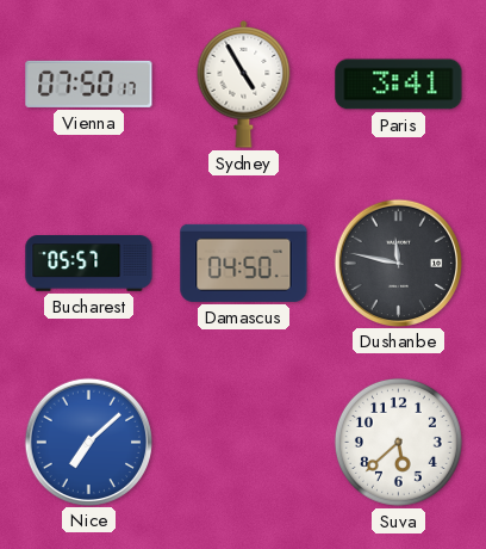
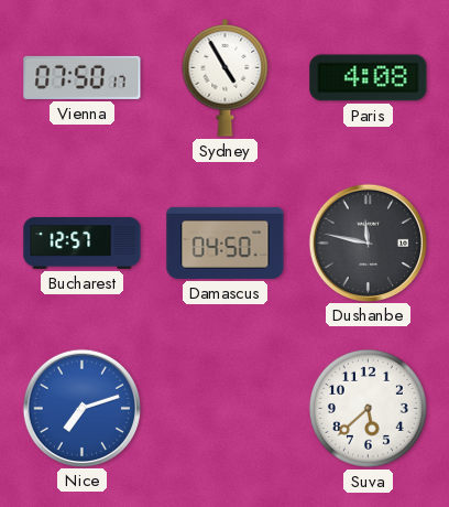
Paris: 3:41 -> 4:08
Bucharest: 05:57 -> 12:57
Nice: 7:08 -> 7:12
